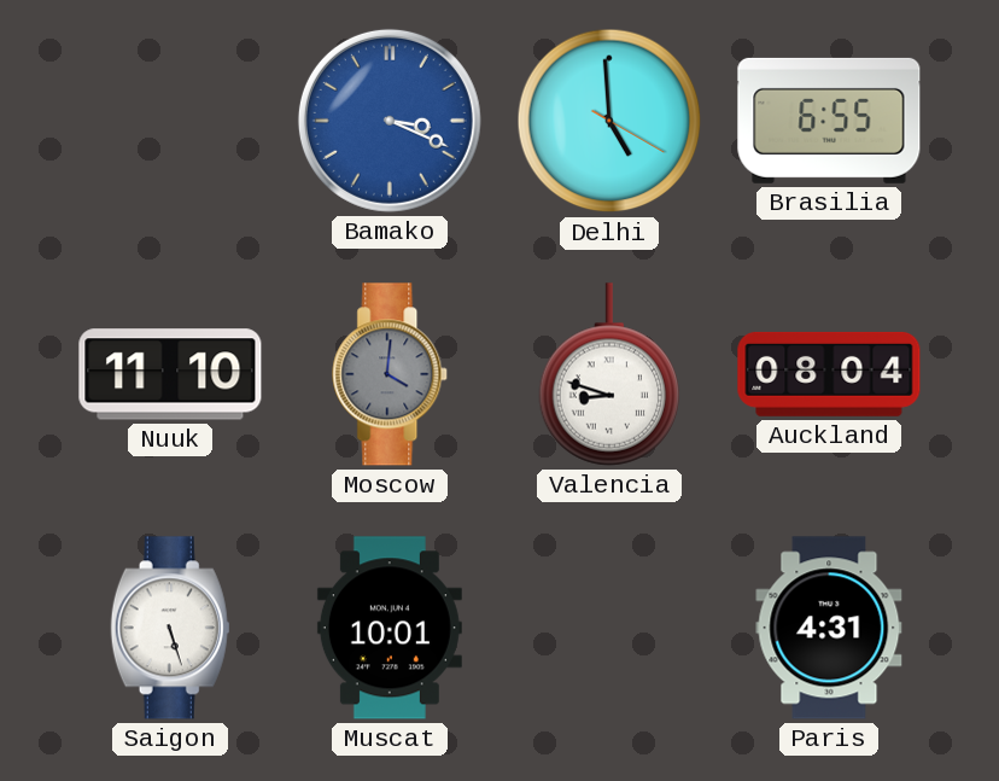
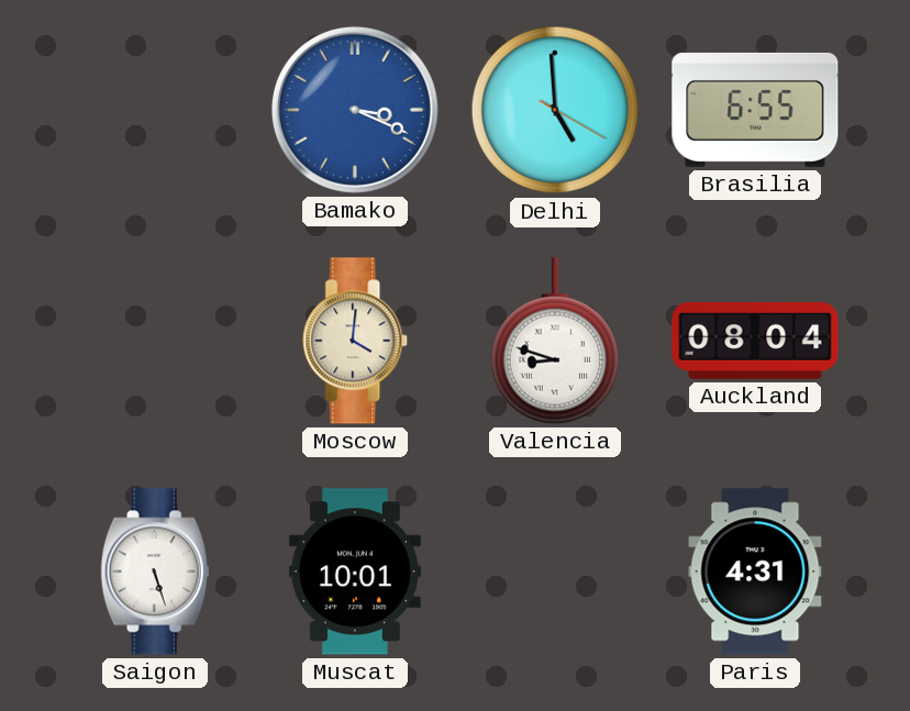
Nuuk: 11:10 -> none
Moscow dial: grey -> cream
